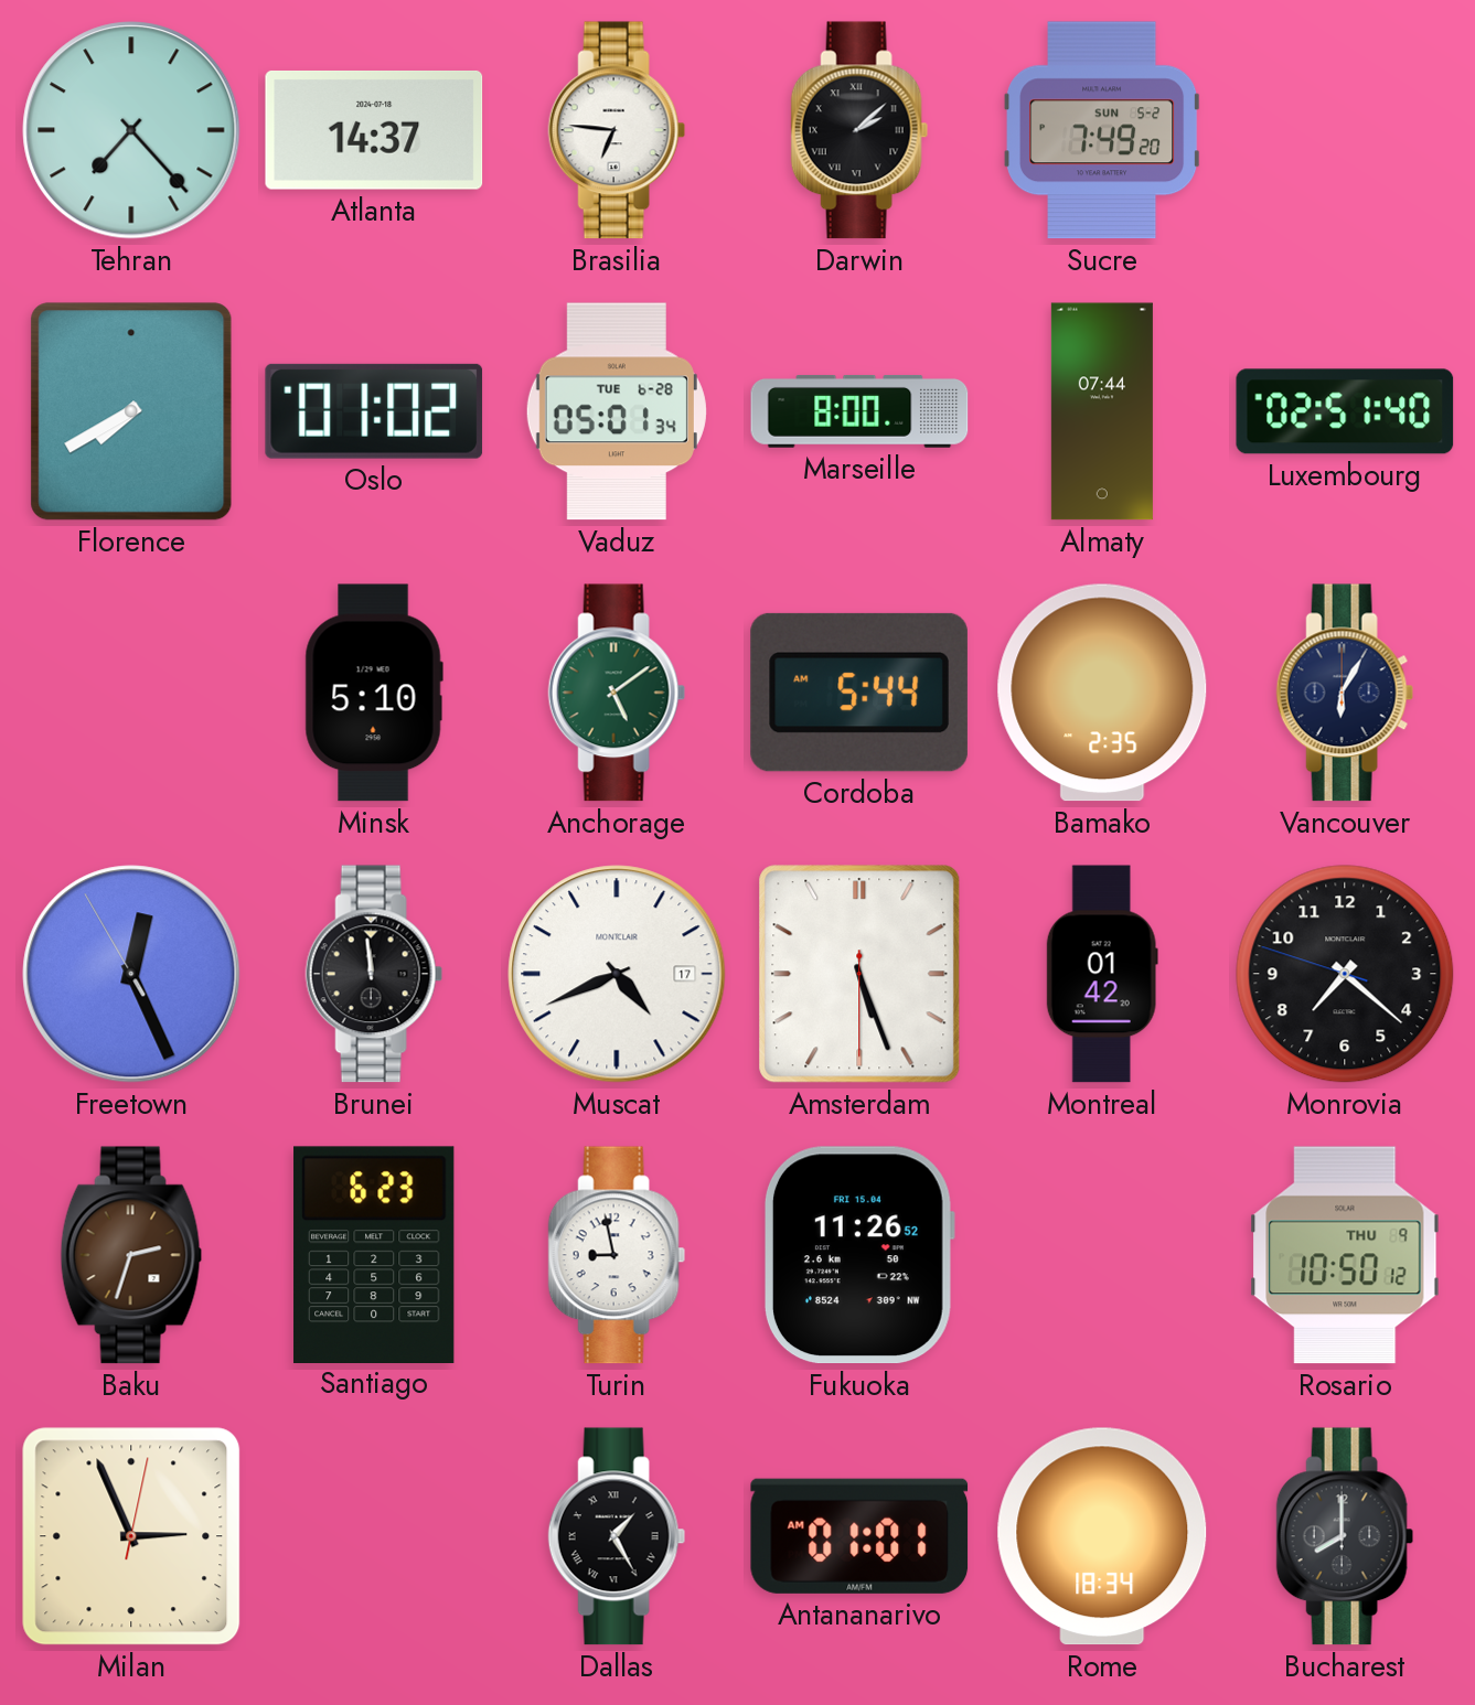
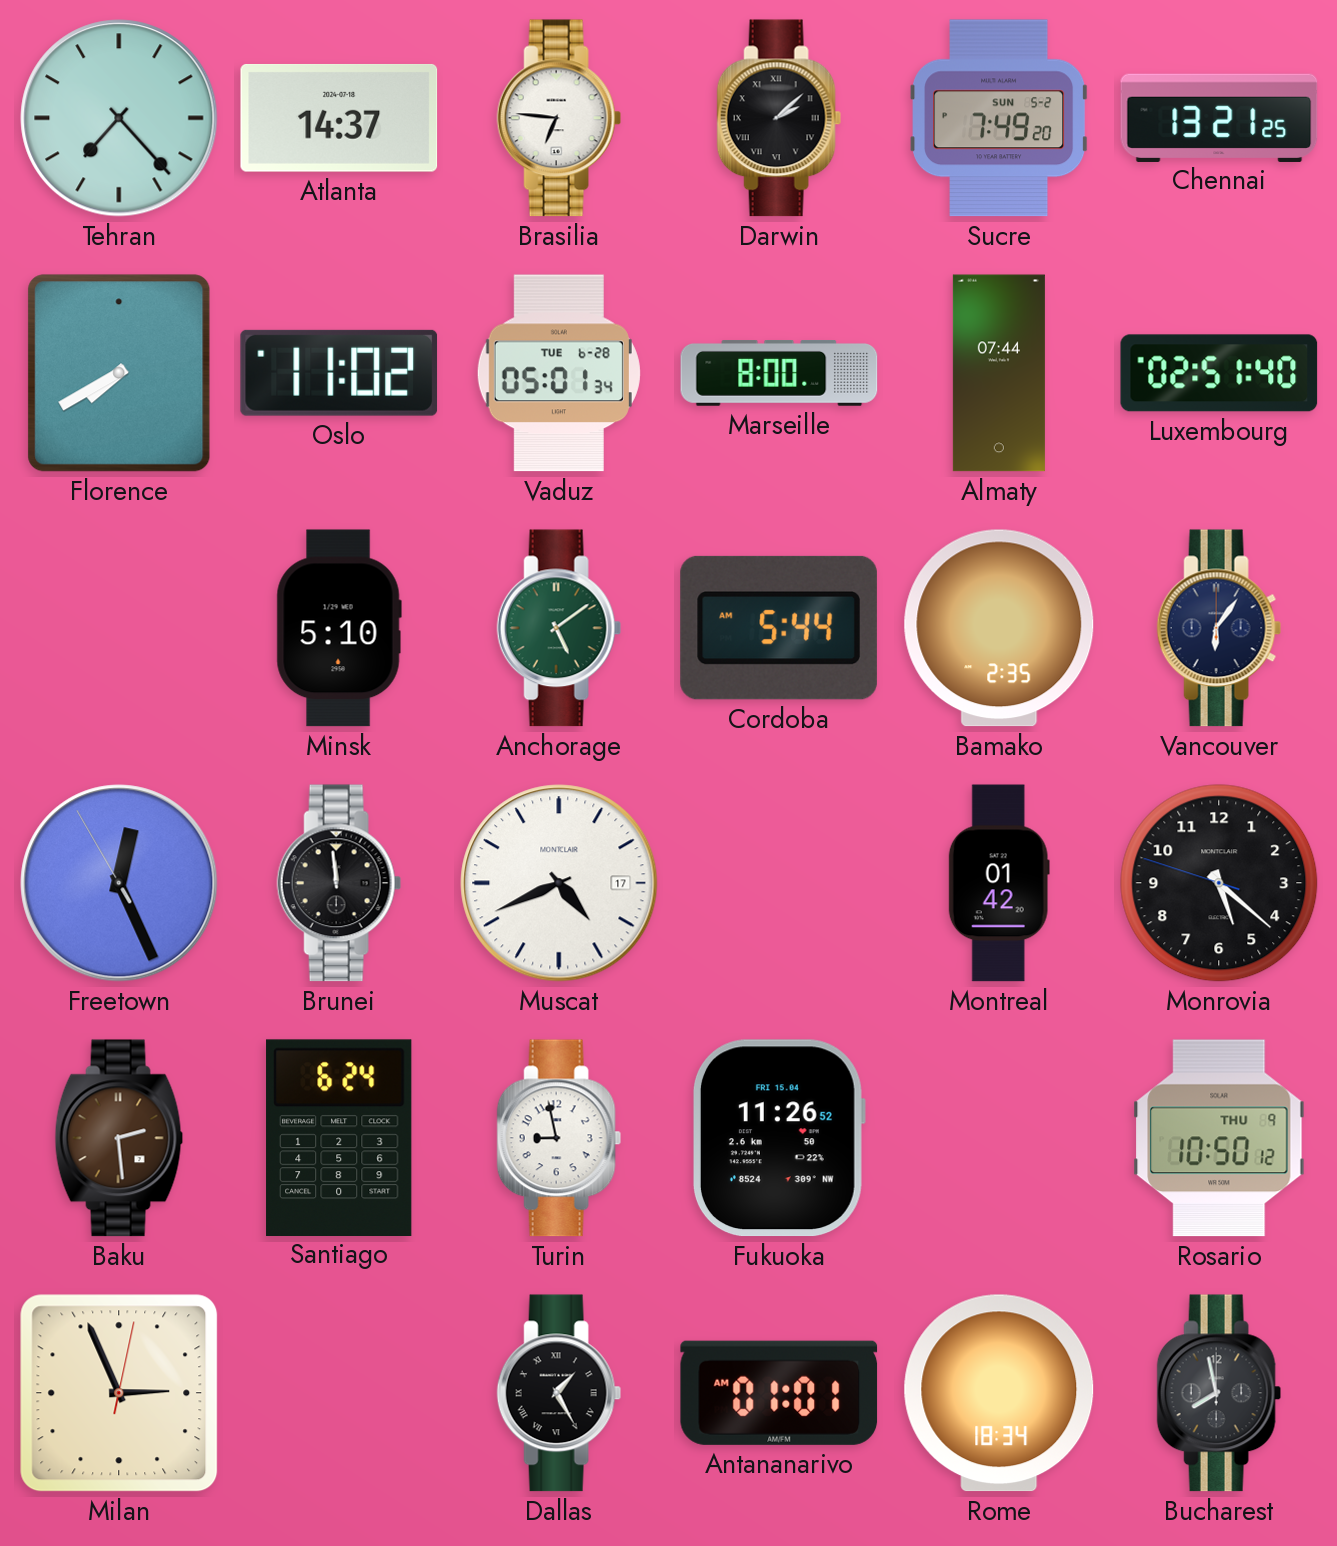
Chennai: none -> 13:21
Oslo: 01:02 -> 11:02
Vancouver: 6:05 -> 6:06
Amsterdam: 5:26 -> none
Monrovia: 7:21 -> 5:21
Baku: 2:33 -> 2:29
Santiago: 6:23 -> 6:24
Bucharest: 8:00 -> 7:58
